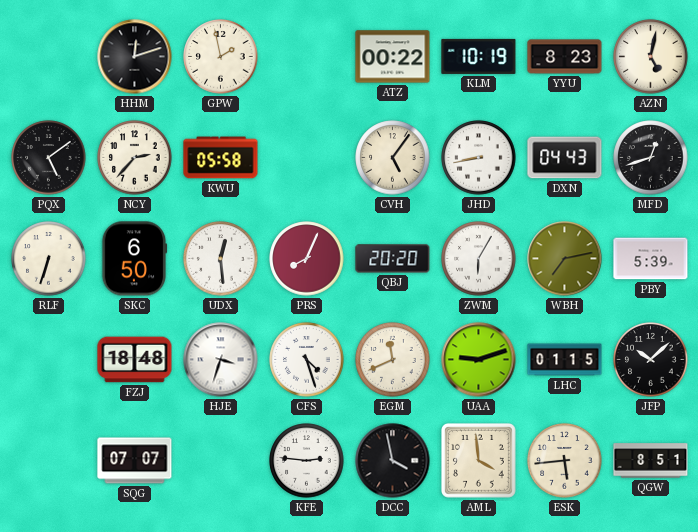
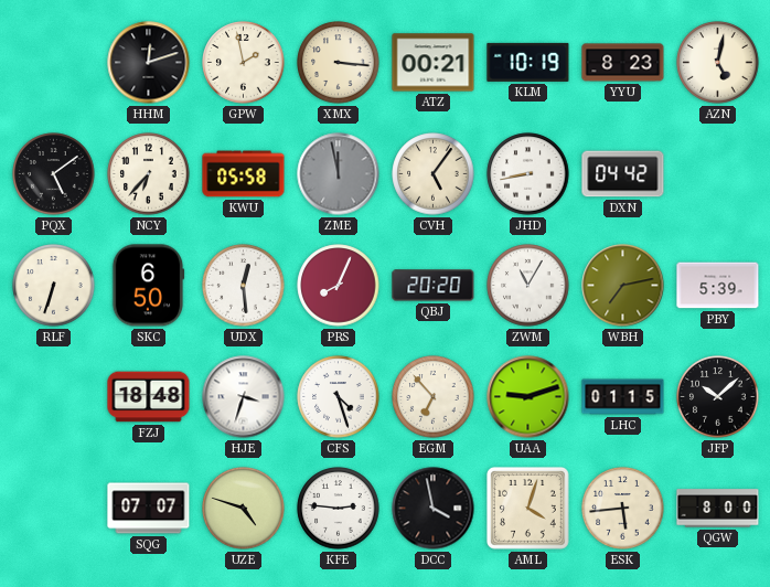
XMX: none -> 3:16
ATZ: 00:22 -> 00:21
NCY: 2:37 -> 6:37
ZME: none -> 11:58
DXN: 04:43 -> 04:42
MFD: 12:42 -> none
ZWM: 6:05 -> 11:05
EGM: 11:41 -> 6:53
UZE: none -> 4:48
AML: 3:59 -> 4:03
QGW: 8:51 -> 8:00
